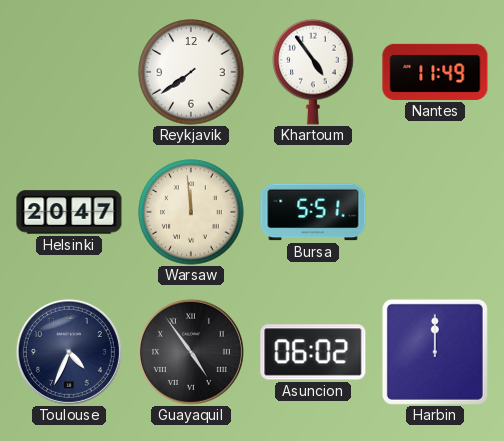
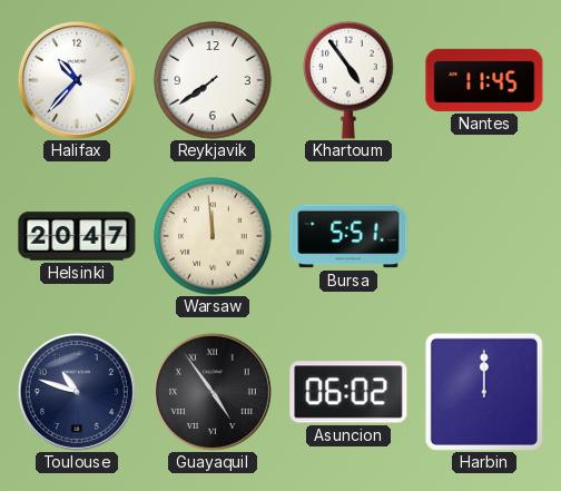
Halifax: none -> 10:37
Nantes: 11:49 -> 11:45
Toulouse: 4:34 -> 10:48
